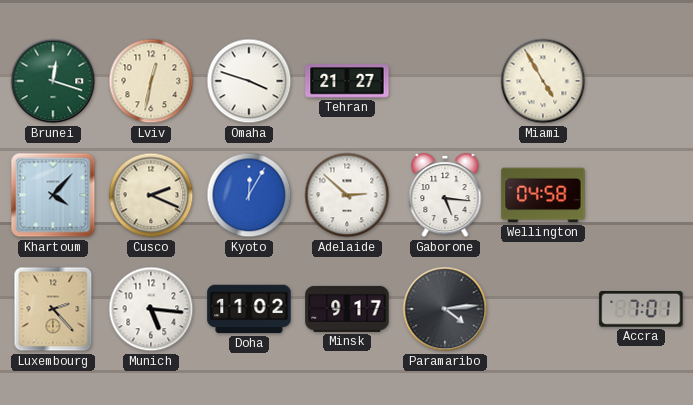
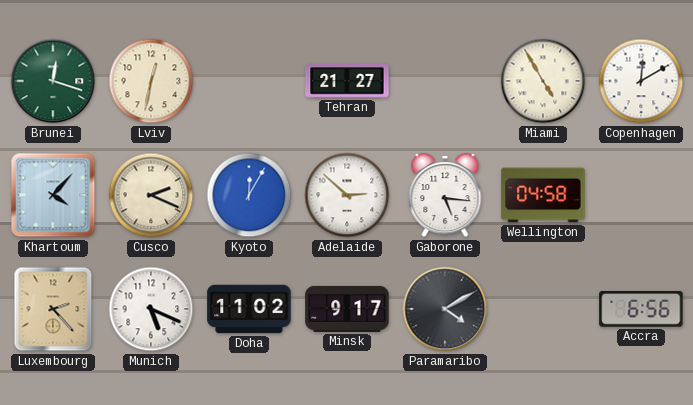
Omaha: 3:48 -> none
Copenhagen: none -> 12:10
Munich: 5:16 -> 5:19
Paramaribo: 4:14 -> 4:10
Accra: 7:01 -> 6:56
